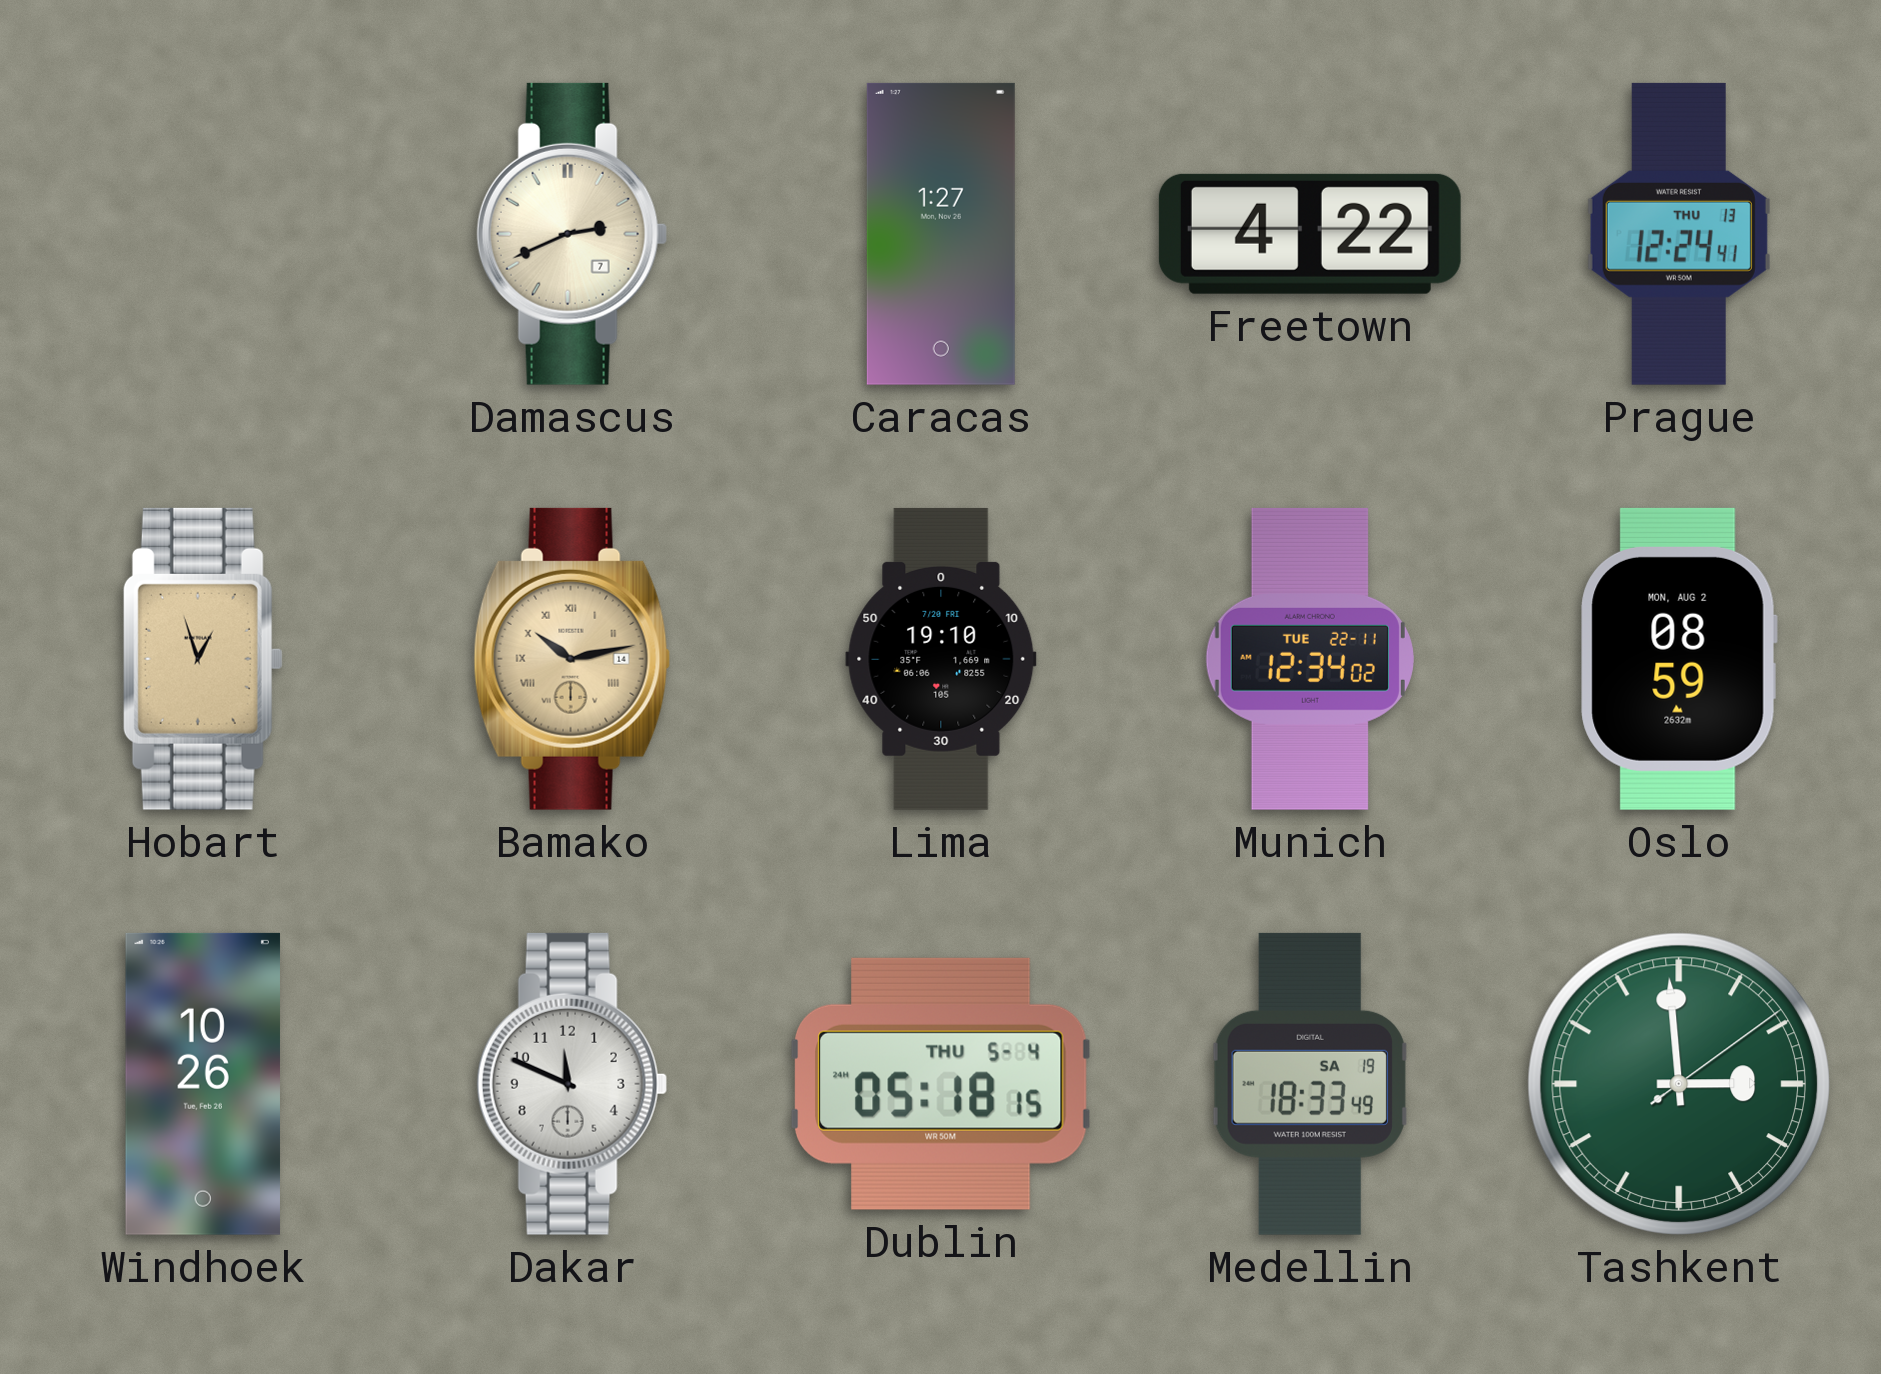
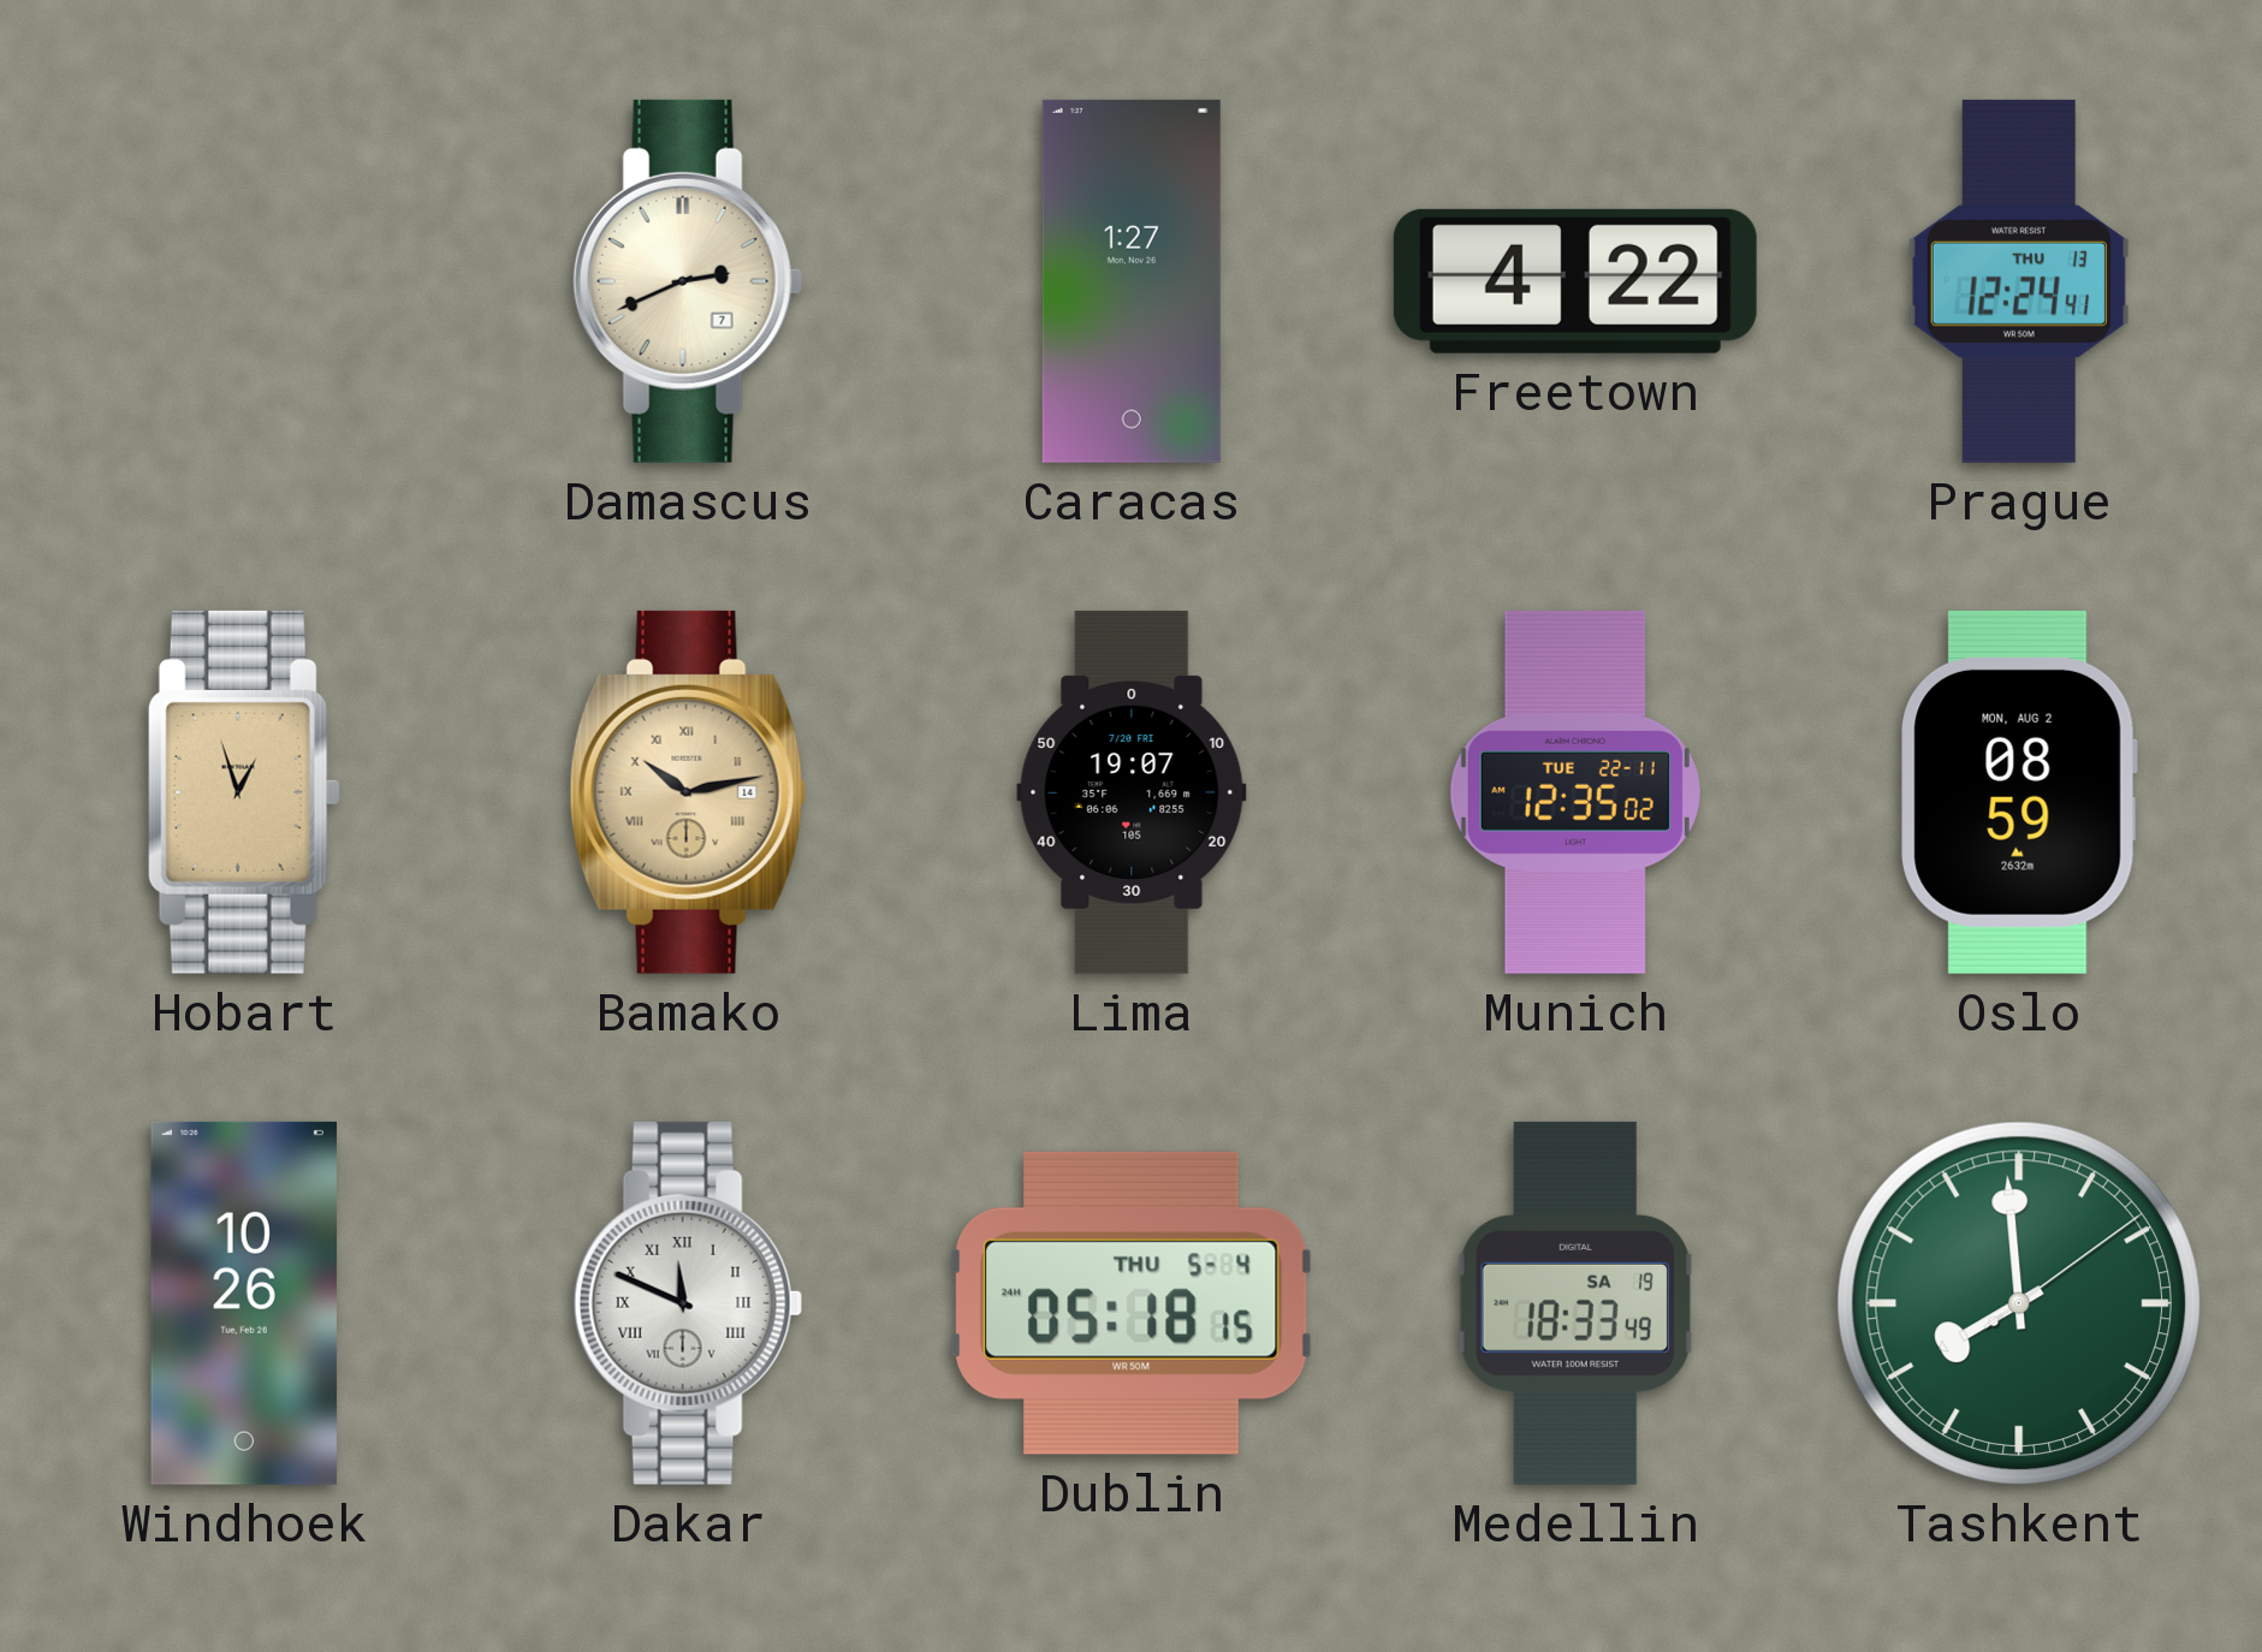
Lima: 19:10 -> 19:07
Munich: 12:34 -> 12:35
Dakar numerals: Arabic -> Roman
Tashkent: 2:59 -> 7:59
